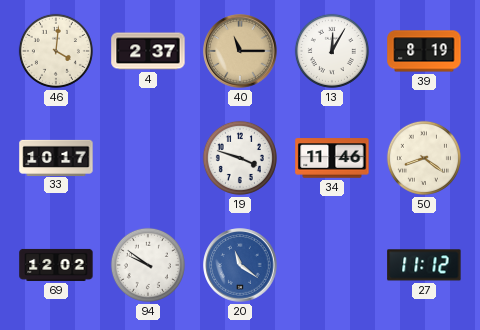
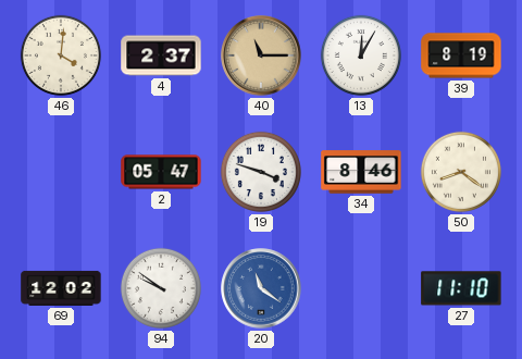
33: 10:17 -> none
2: none -> 05:47
34: 11:46 -> 8:46
27: 11:12 -> 11:10
